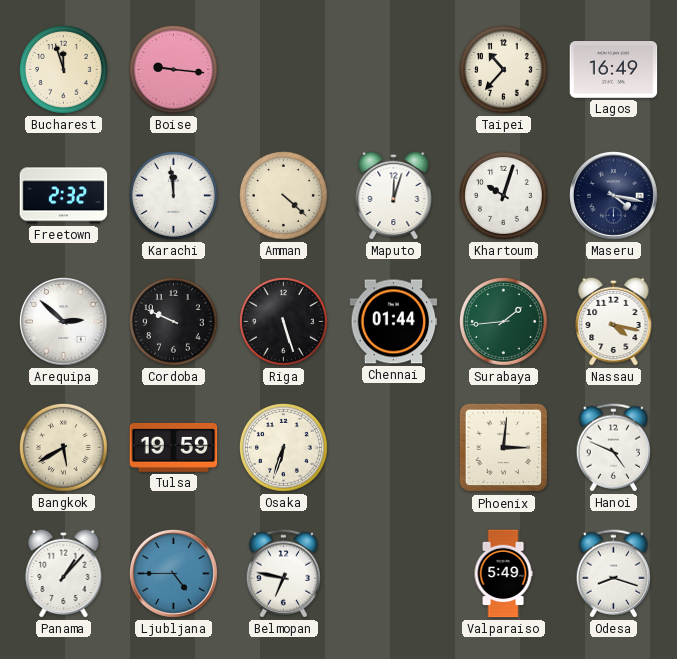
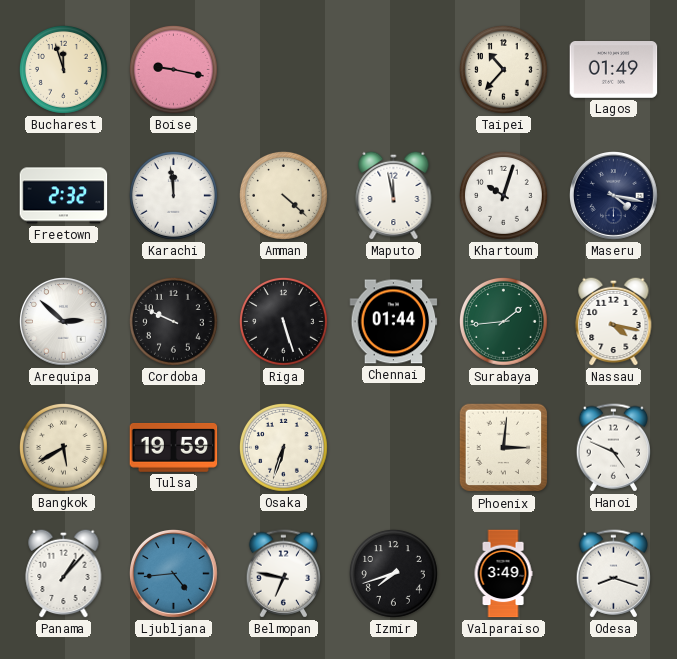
Boise: 9:16 -> 9:17
Lagos: 16:49 -> 01:49
Maputo: 12:03 -> 11:58
Ljubljana: 4:45 -> 4:44
Izmir: none -> 7:42
Valparaiso: 5:49 -> 3:49
